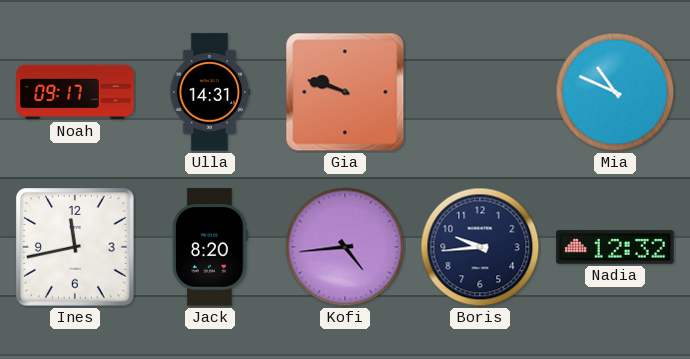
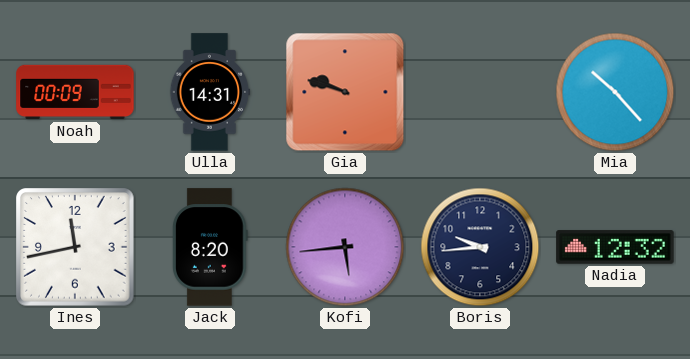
Noah: 09:17 -> 00:09
Mia: 10:49 -> 10:23
Kofi: 4:44 -> 5:44
